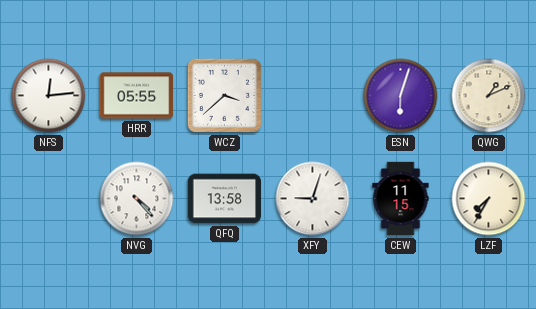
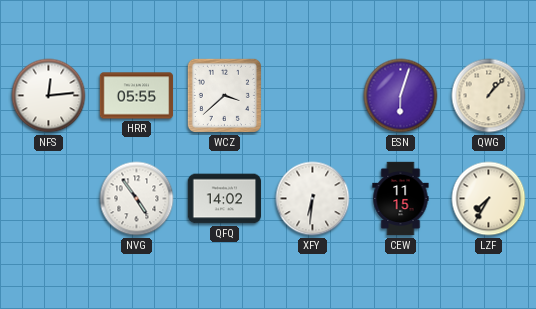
QWG: 1:11 -> 1:07
NVG: 4:23 -> 4:54
QFQ: 13:58 -> 14:02
XFY: 9:03 -> 6:31
